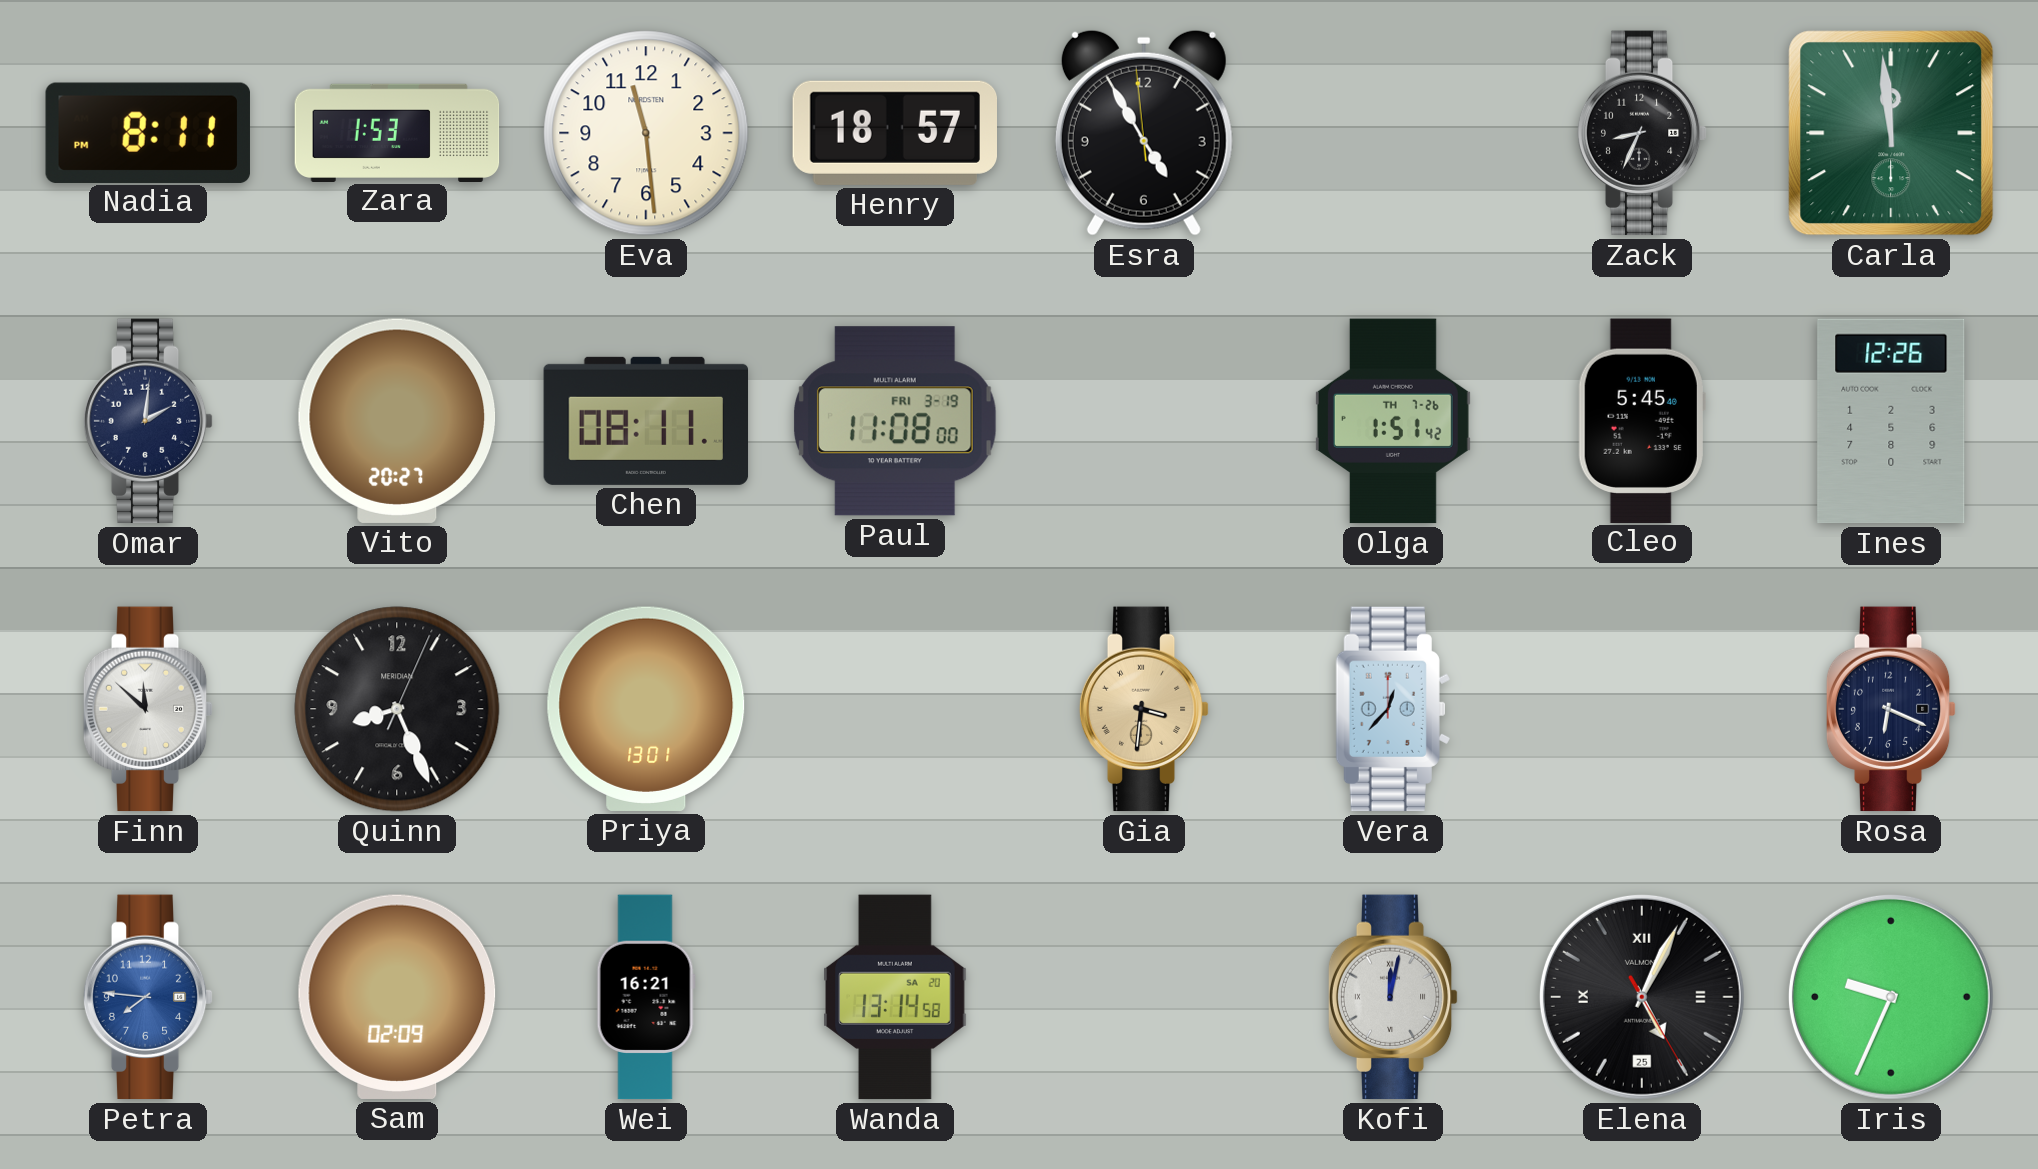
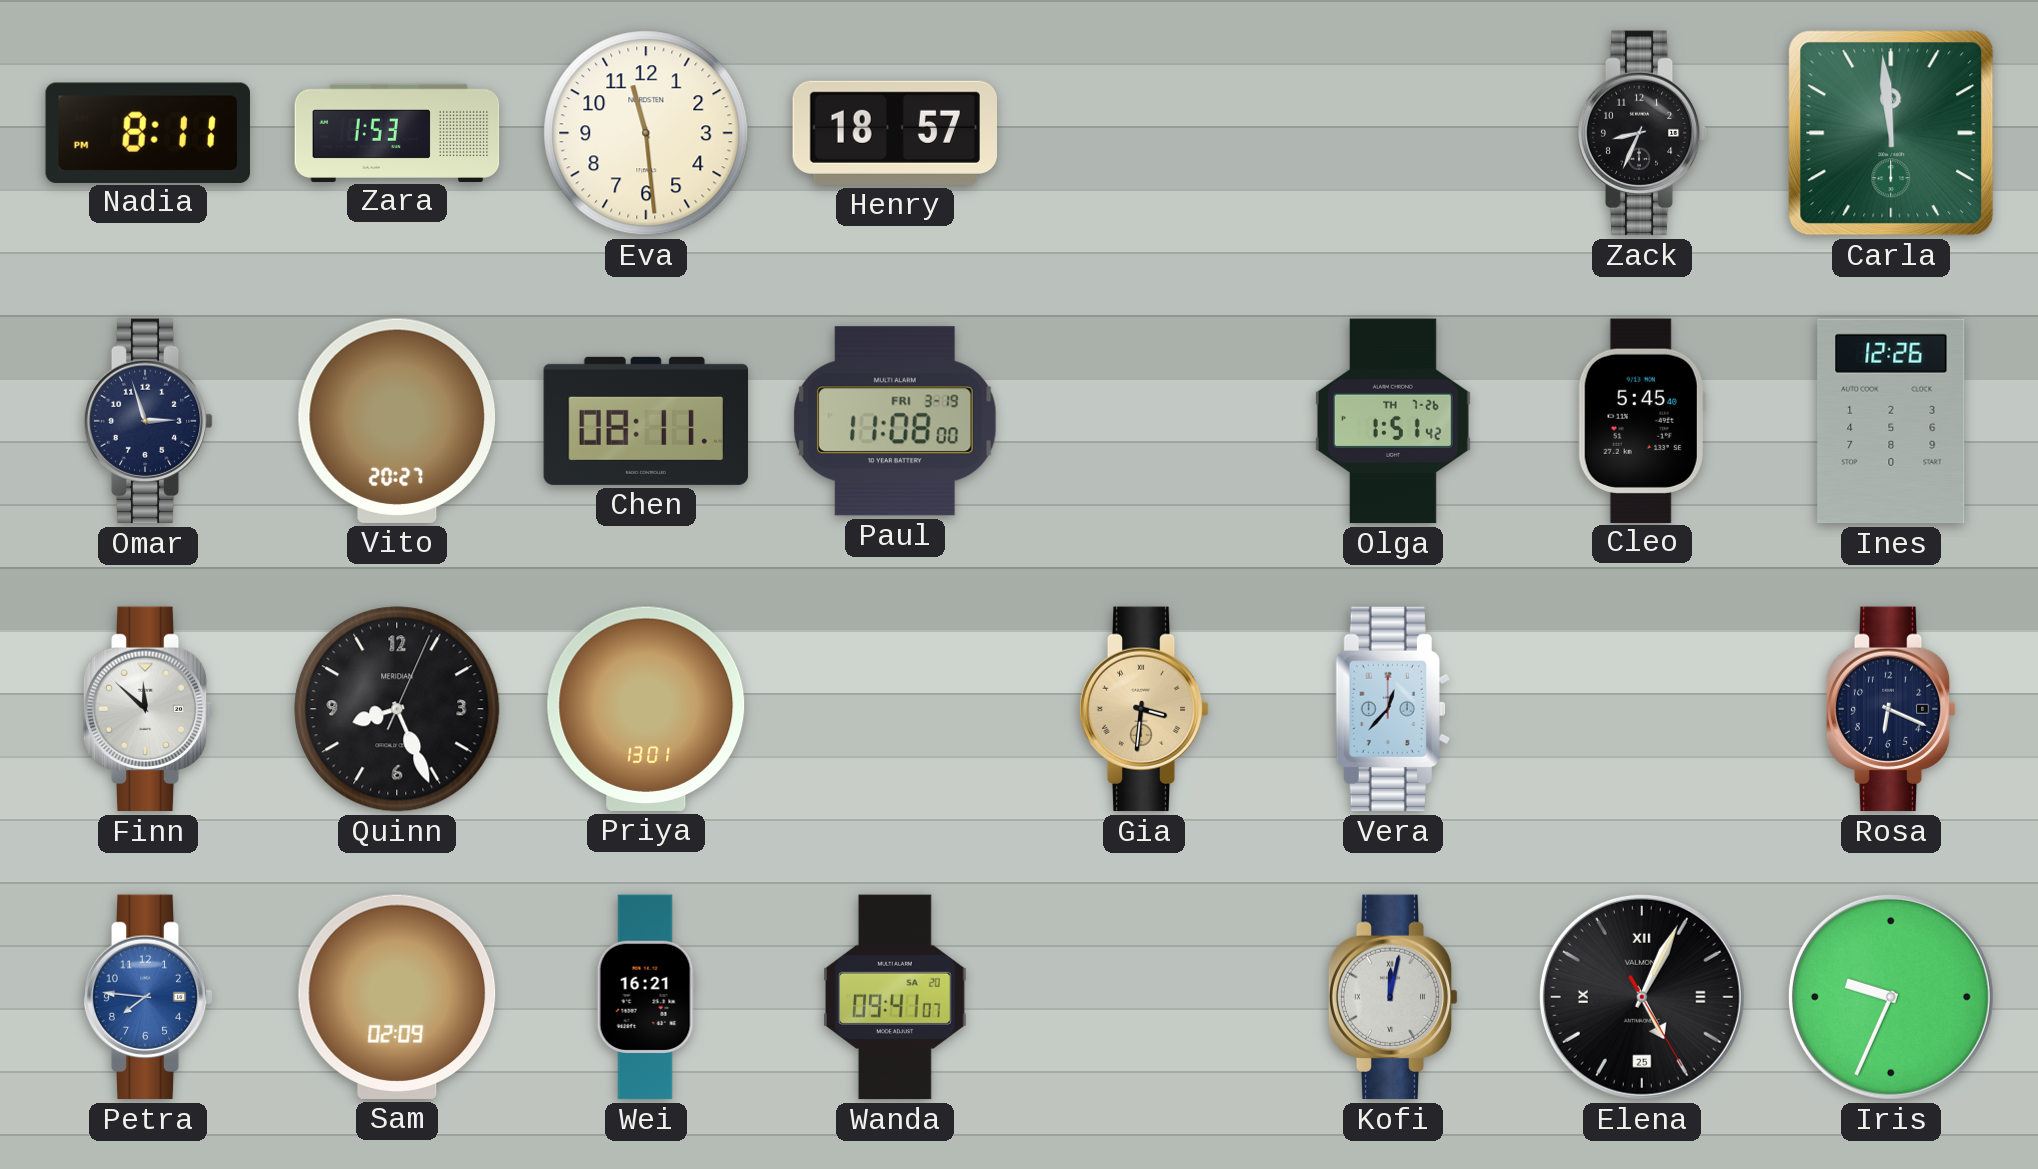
Esra: 4:54 -> none
Omar: 2:01 -> 2:57
Wanda: 13:14 -> 09:41
